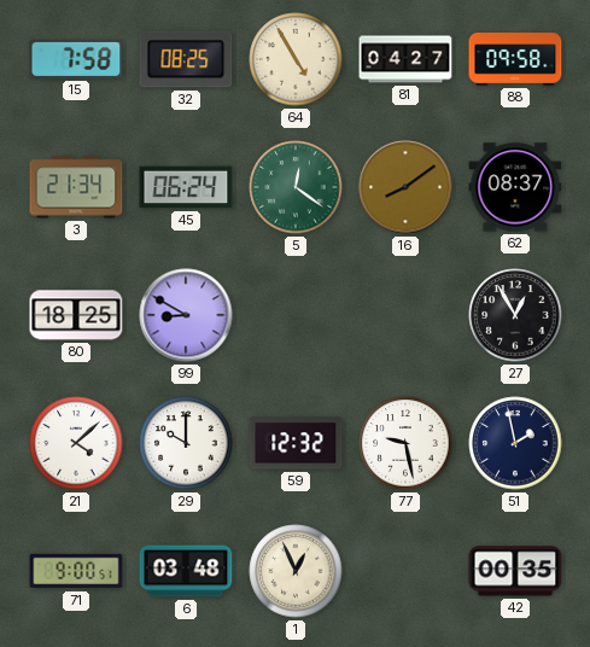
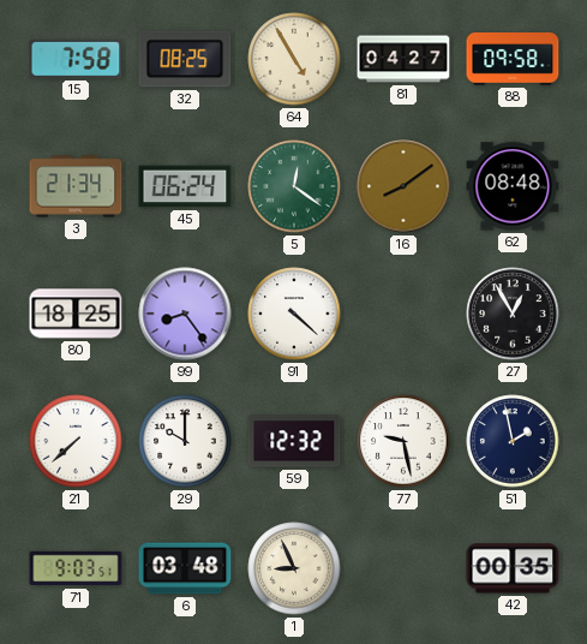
62: 08:37 -> 08:48
99: 8:50 -> 8:24
91: none -> 4:22
21: 4:08 -> 7:38
71: 9:00 -> 9:03
1: 12:56 -> 8:56
